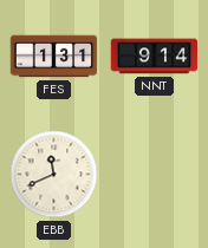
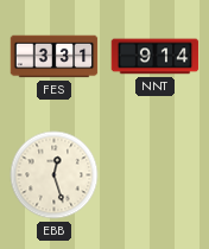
FES: 1:31 -> 3:31
EBB: 11:41 -> 12:27
